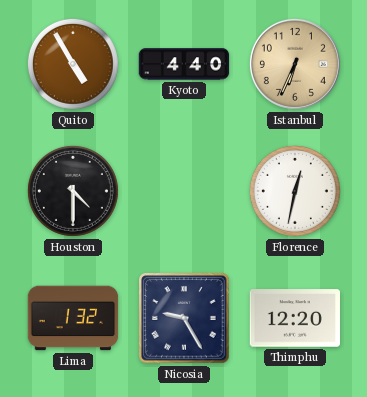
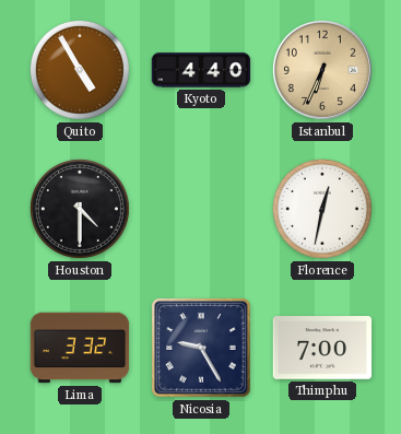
Lima: 1:32 -> 3:32
Thimphu: 12:20 -> 7:00
